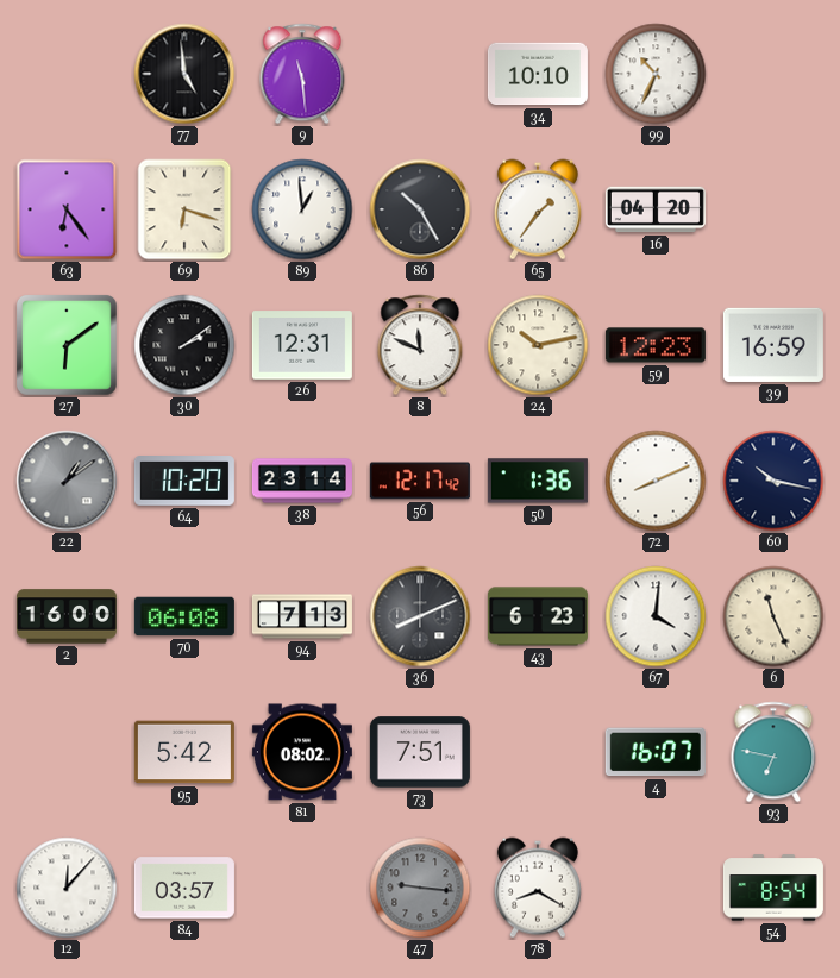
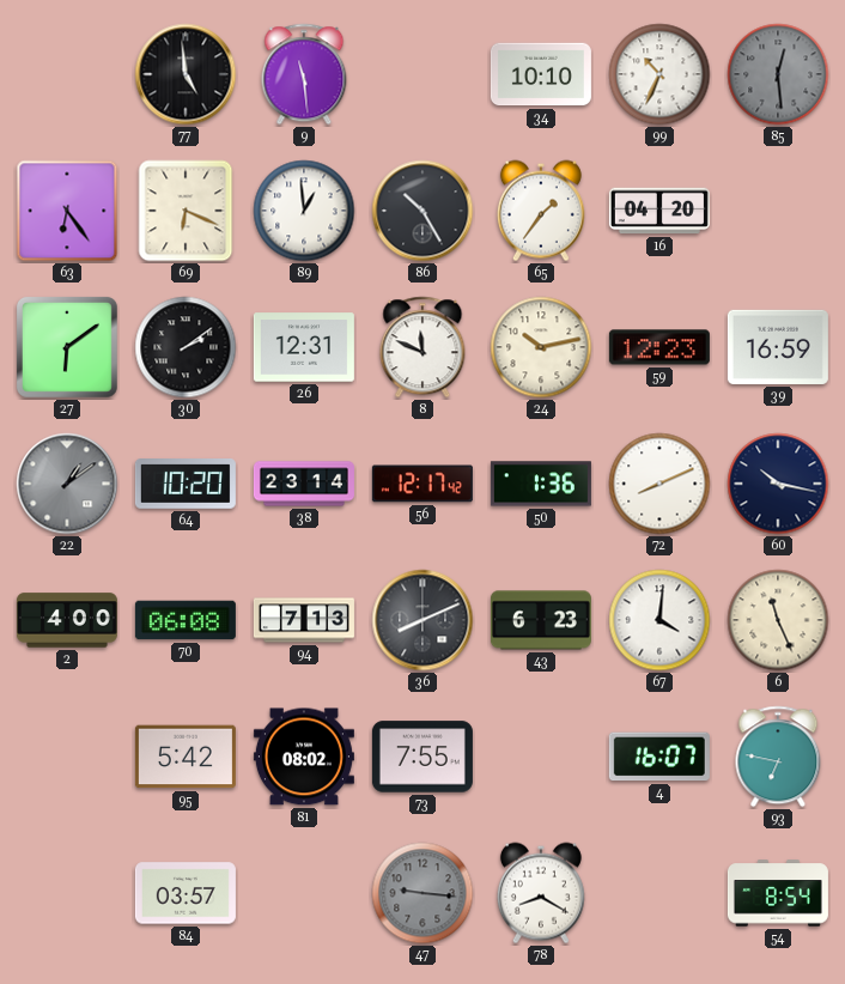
85: none -> 12:29
69: 6:18 -> 6:19
2: 16:00 -> 4:00
73: 7:51 -> 7:55
12: 12:07 -> none
